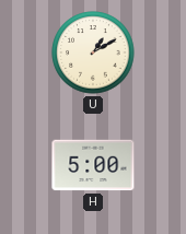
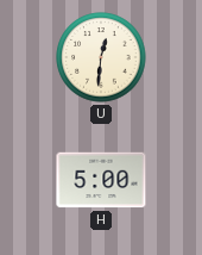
U: 1:10 -> 12:31
